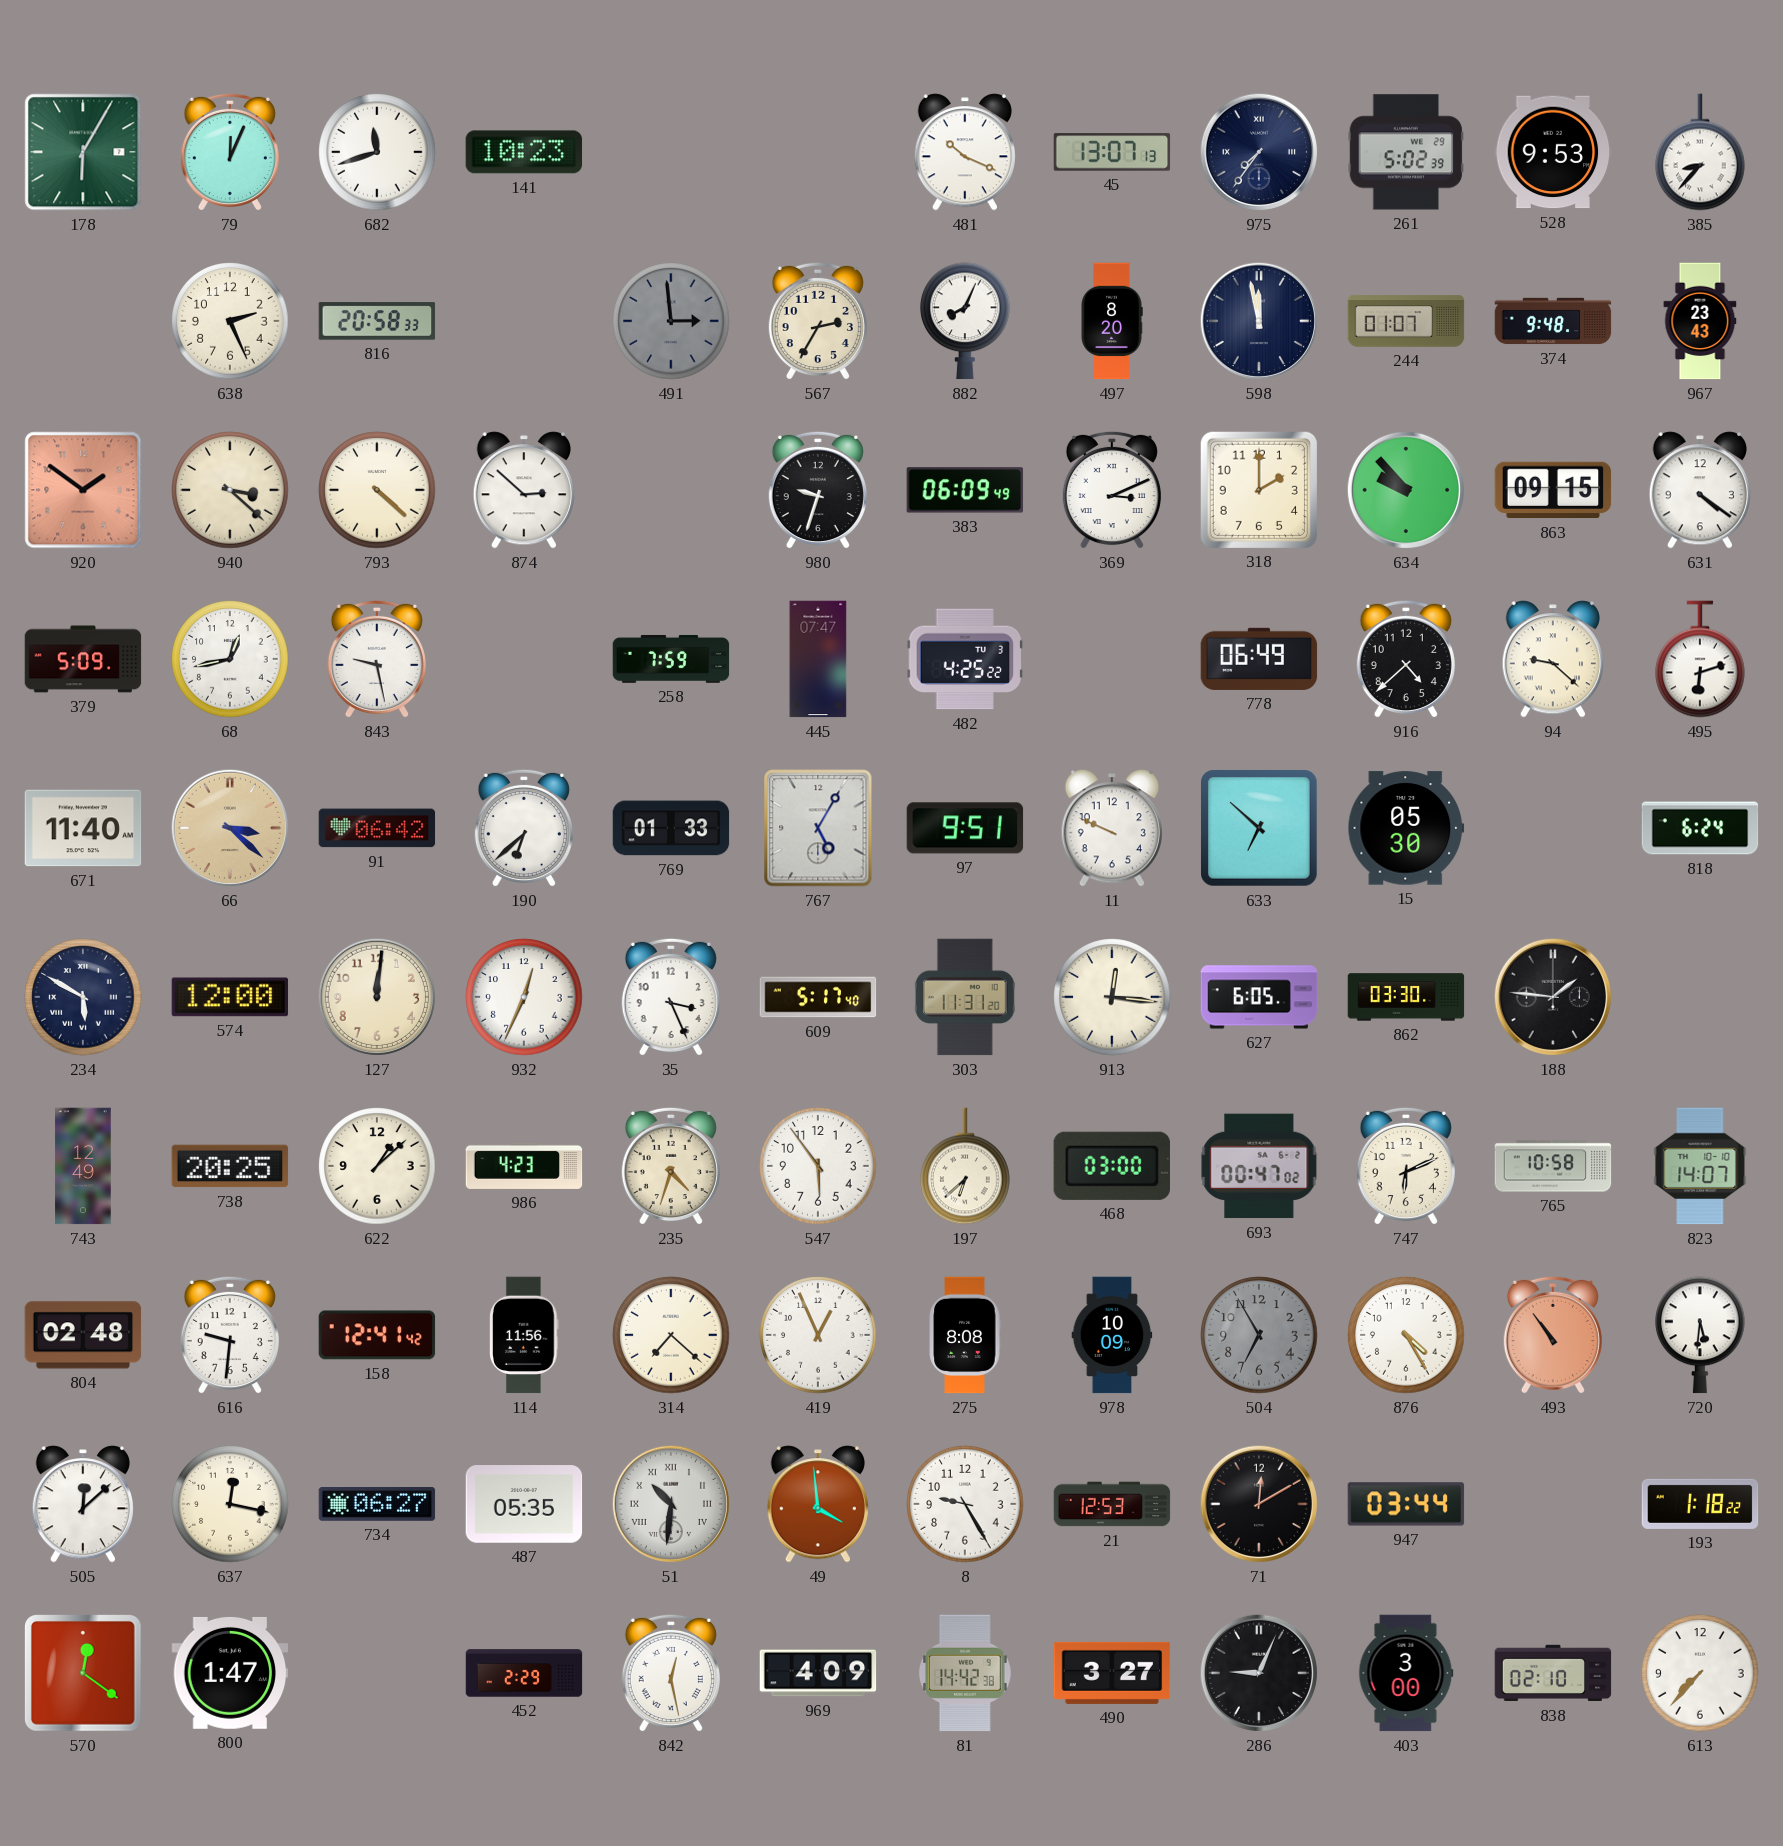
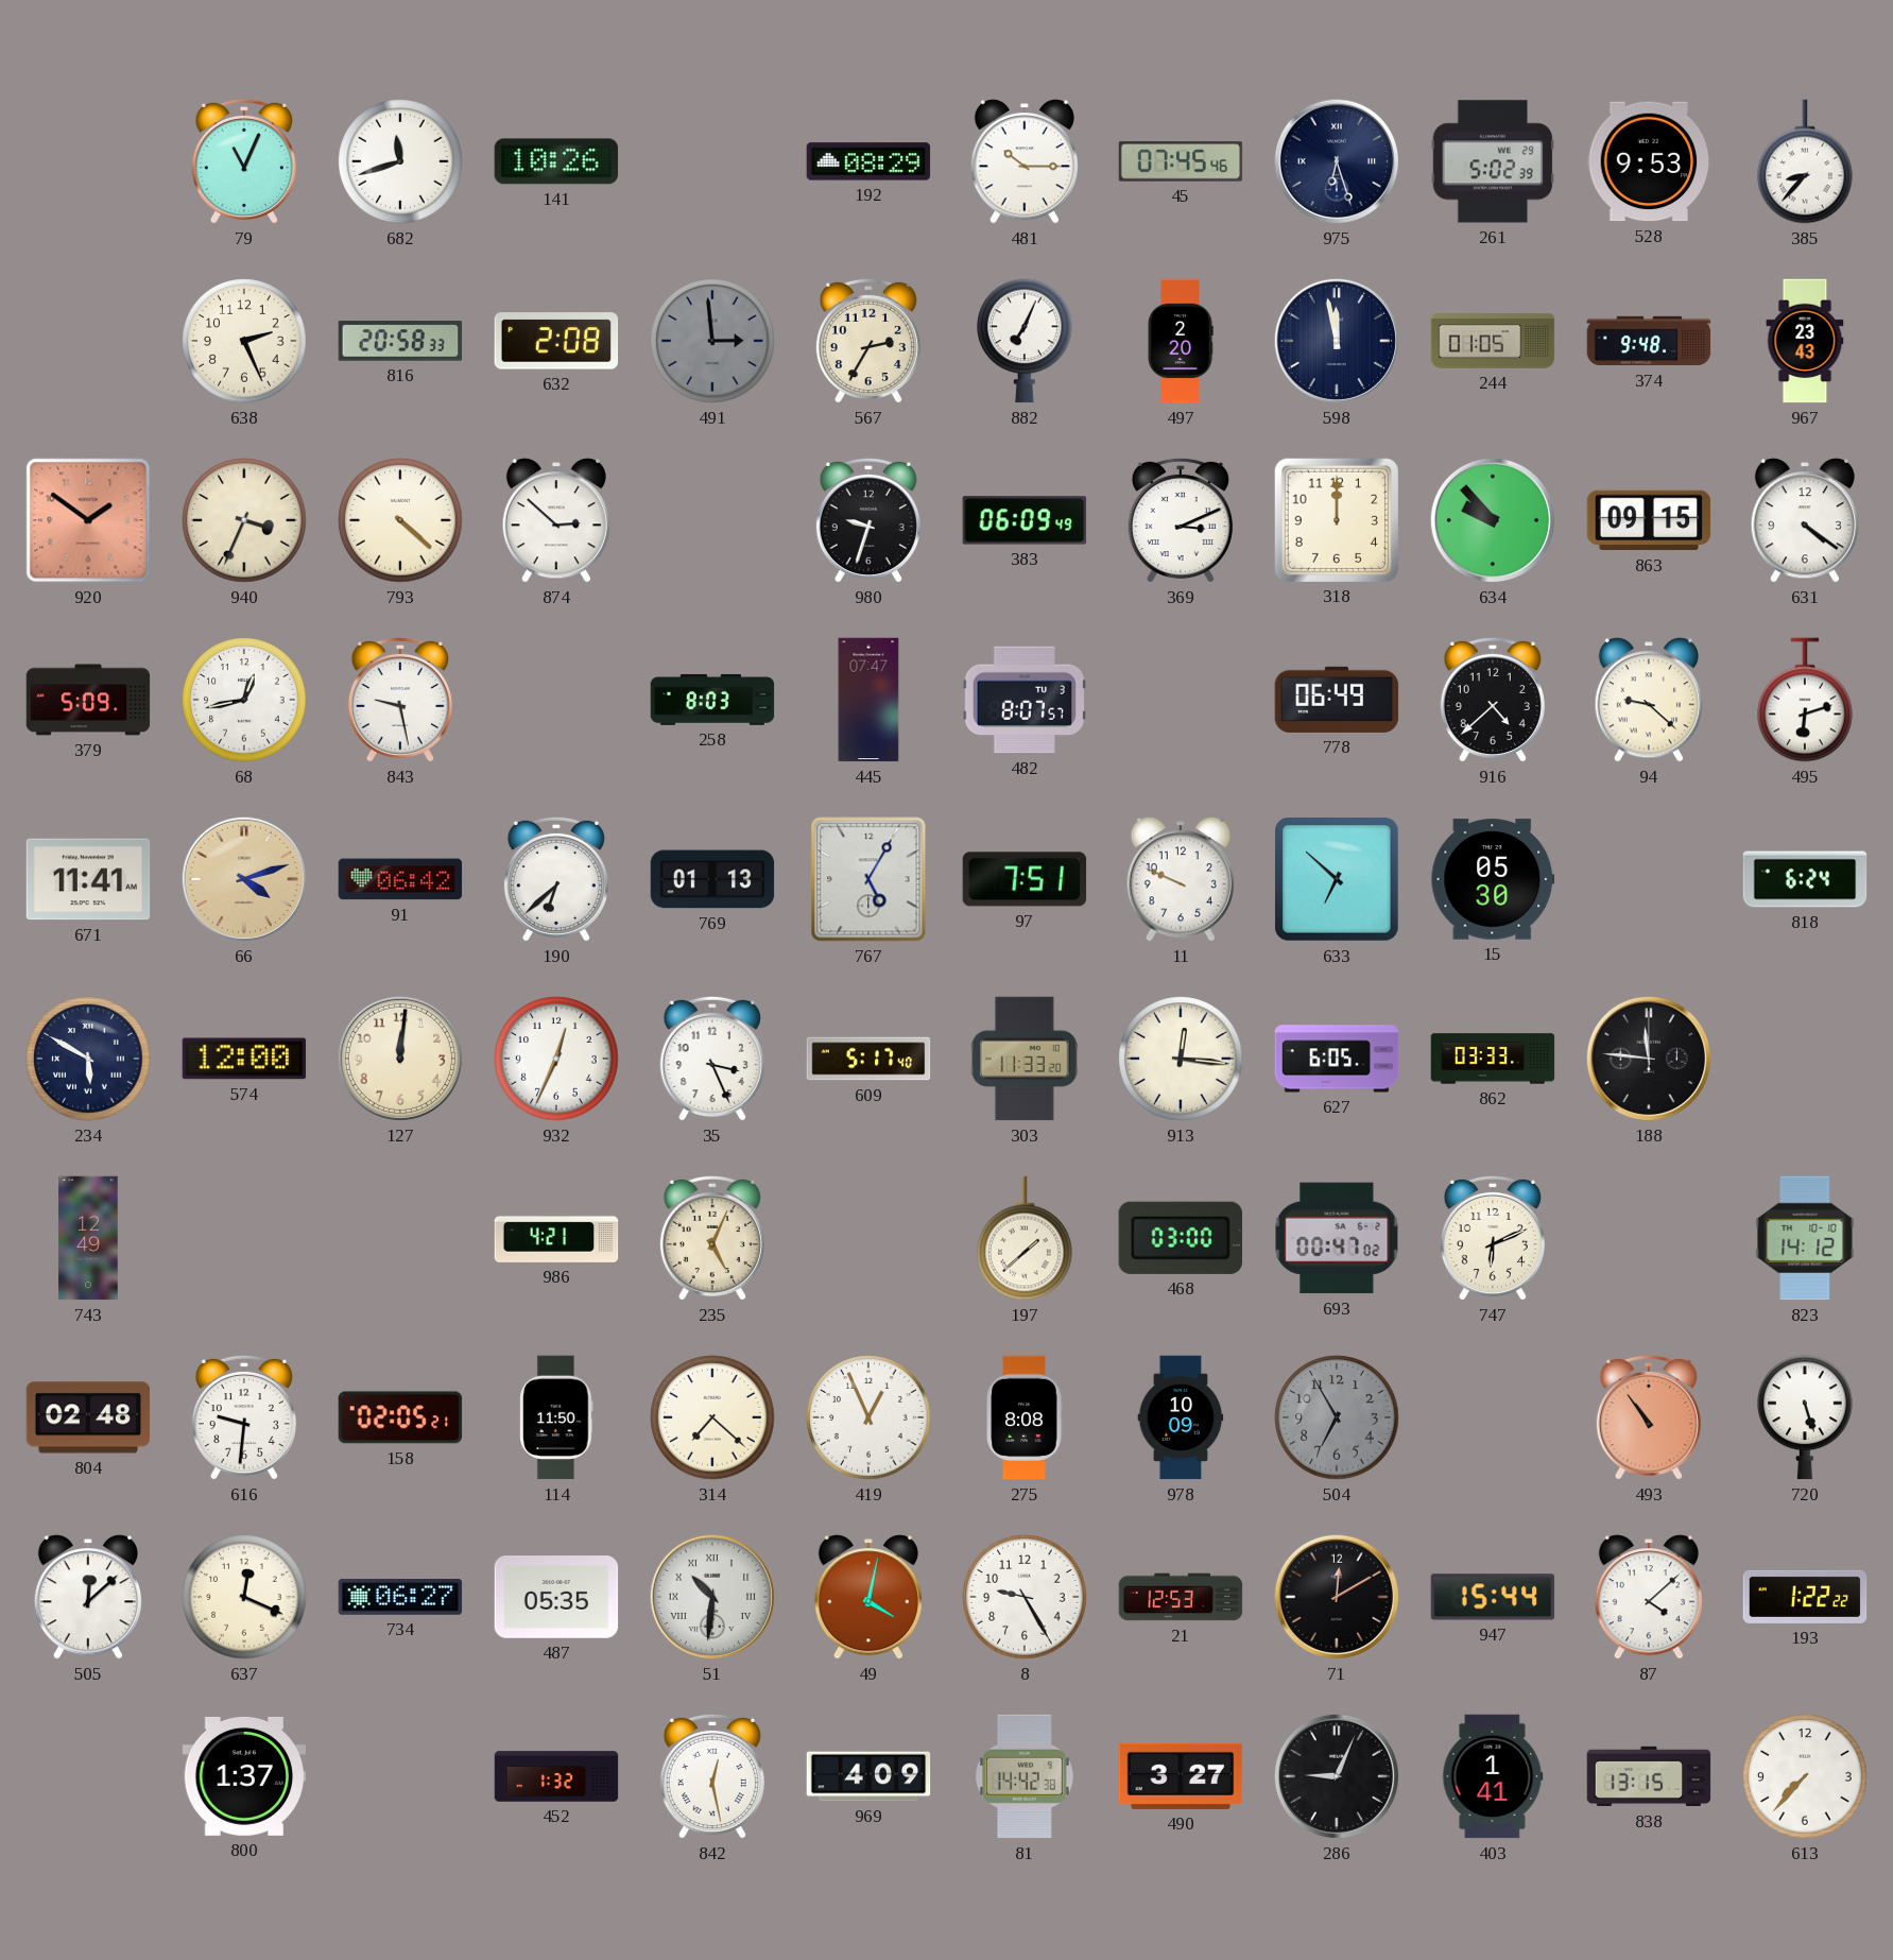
178: 6:05 -> none
79: 12:04 -> 11:04
141: 10:23 -> 10:26
192: none -> 08:29
481: 10:19 -> 10:15
45: 13:07 -> 07:45
975: 7:36 -> 6:27
632: none -> 2:08
882: 8:04 -> 7:04
497: 8:20 -> 2:20
244: 01:07 -> 01:05
940: 3:22 -> 3:34
318: 2:00 -> 12:00
258: 7:59 -> 8:03
482: 4:25 -> 8:07
671: 11:40 -> 11:41
66: 3:22 -> 4:12
769: 01:33 -> 01:13
97: 9:51 -> 7:51
303: 11:31 -> 11:33
862: 03:30 -> 03:33
188: 1:46 -> 11:46
738: 20:25 -> none
622: 1:08 -> none
986: 4:23 -> 4:21
235: 4:33 -> 5:04
547: 5:54 -> none
197: 6:38 -> 1:38
765: 10:58 -> none
823: 14:07 -> 14:12
158: 12:41 -> 02:05
114: 11:56 -> 11:50
876: 4:25 -> none
720: 5:31 -> 5:27
637: 12:17 -> 12:19
49: 3:59 -> 4:02
947: 03:44 -> 15:44
87: none -> 4:08
193: 1:18 -> 1:22
570: 12:21 -> none
800: 1:47 -> 1:37
452: 2:29 -> 1:32
403: 3:00 -> 1:41
838: 02:10 -> 13:15
